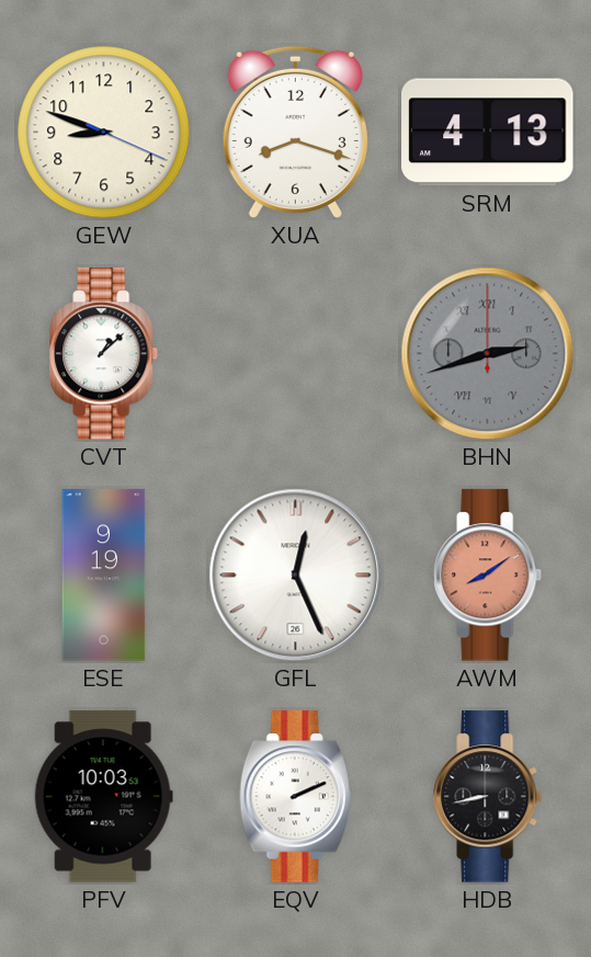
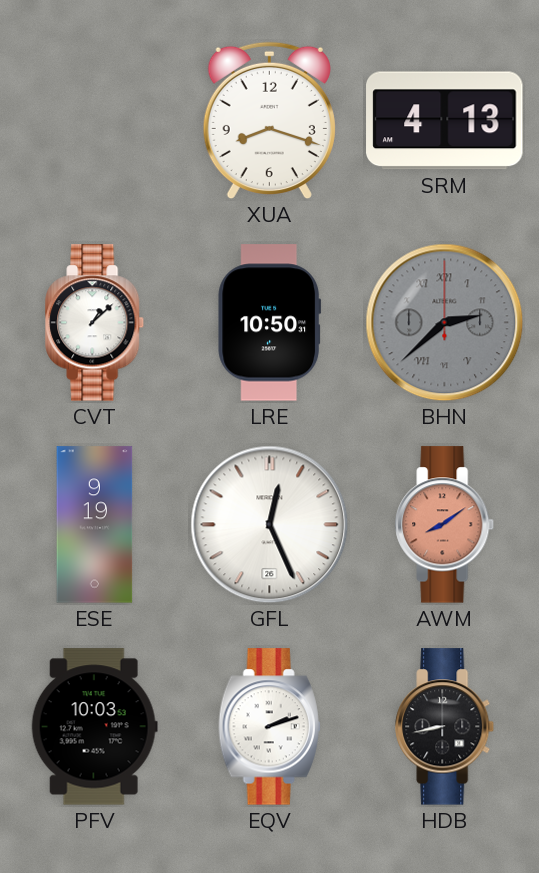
GEW: 8:48 -> none
LRE: none -> 10:50
BHN: 2:42 -> 2:38
EQV: 2:11 -> 2:12
